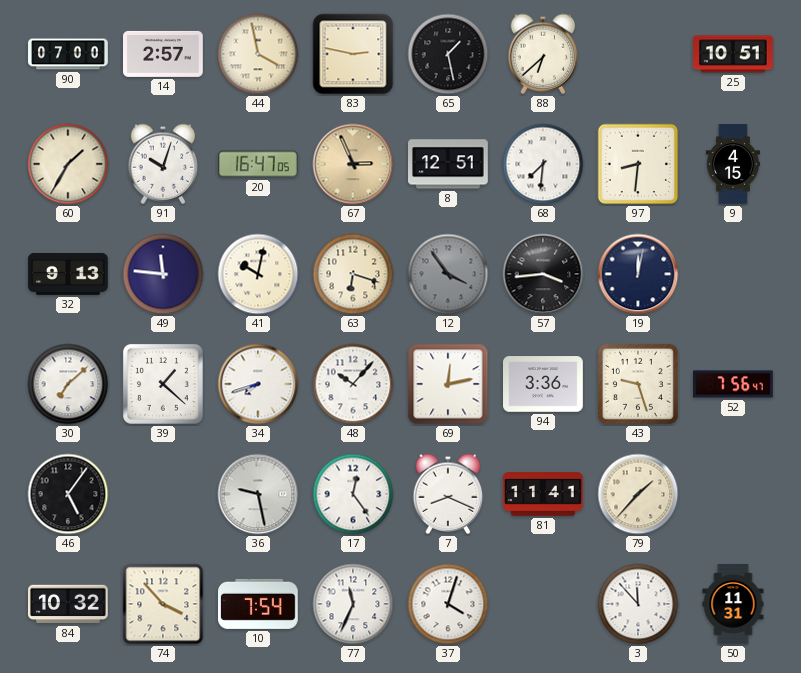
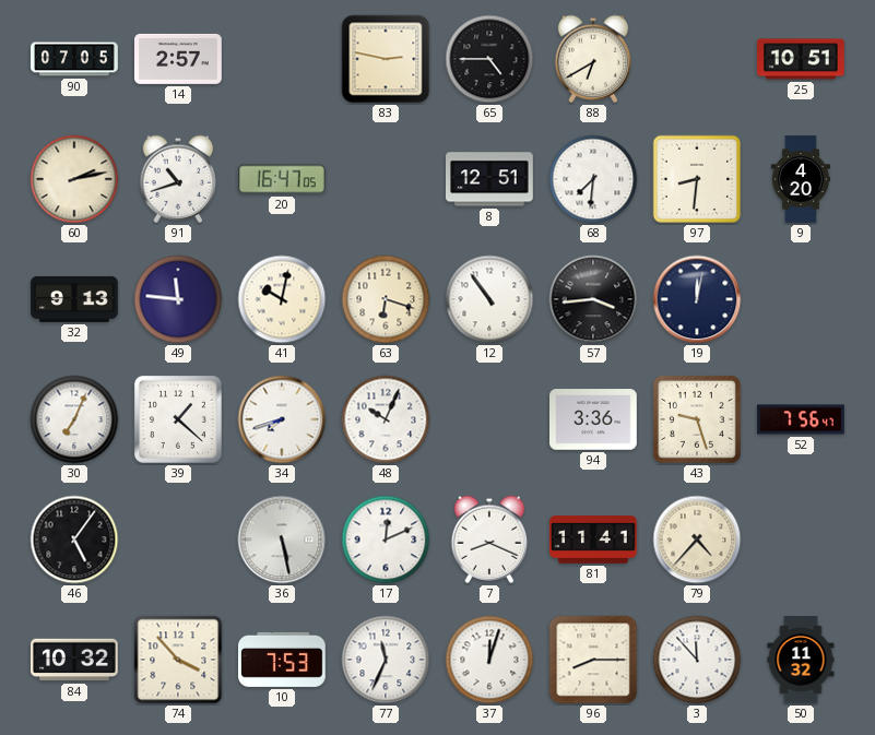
90: 07:00 -> 07:05
44: 3:58 -> none
65: 1:28 -> 4:45
88: 6:38 -> 6:40
60: 1:35 -> 2:13
91: 10:03 -> 10:42
67: 2:56 -> none
9: 4:15 -> 4:20
12: 3:54 -> 10:54
12 dial: grey -> white
30: 7:08 -> 7:04
48: 10:07 -> 10:04
69: 12:13 -> none
36: 9:28 -> 5:28
17: 12:24 -> 12:11
79: 1:37 -> 4:37
10: 7:54 -> 7:53
37: 4:03 -> 12:03
96: none -> 8:15
50: 11:31 -> 11:32
